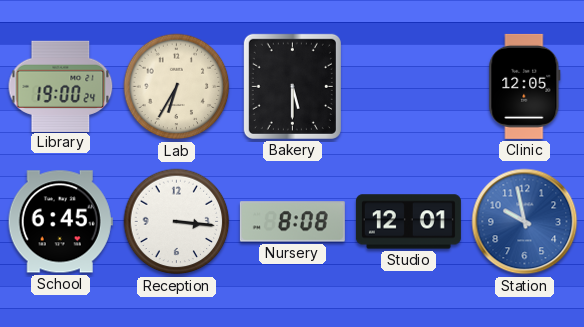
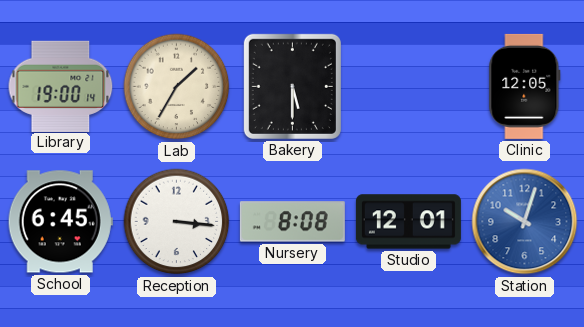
Library: 19:00:24 -> 19:00:14
Lab: 6:35 -> 1:35
Station: 9:58 -> 10:03
